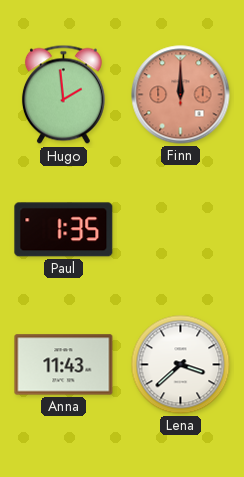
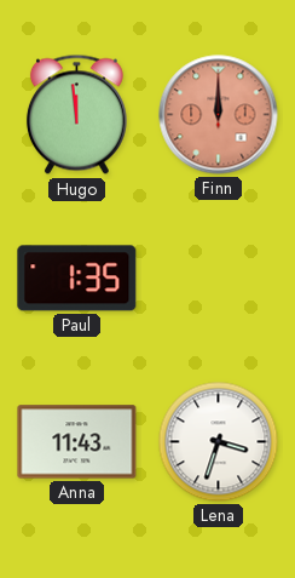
Hugo: 1:59 -> 11:59
Lena: 3:38 -> 3:33
